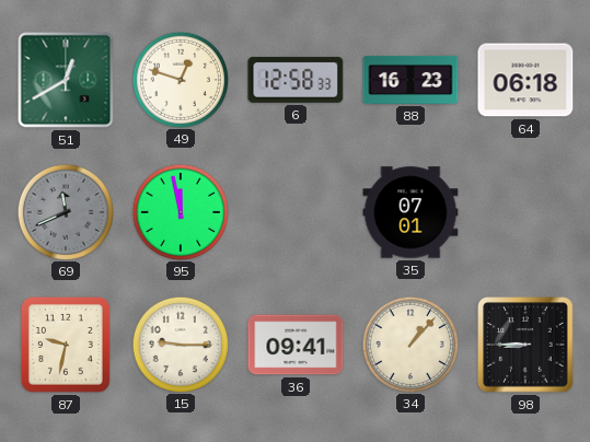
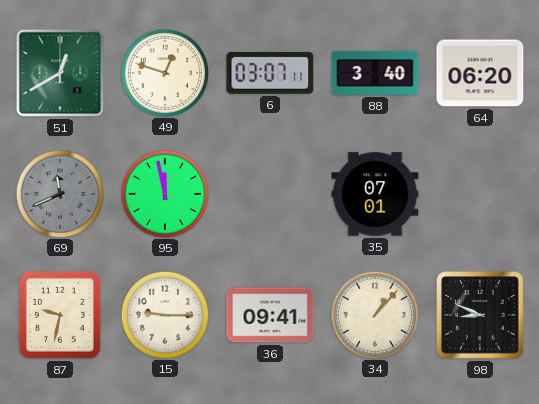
6: 12:58 -> 03:07
88: 16:23 -> 3:40
64: 06:18 -> 06:20
98: 8:45 -> 8:49
